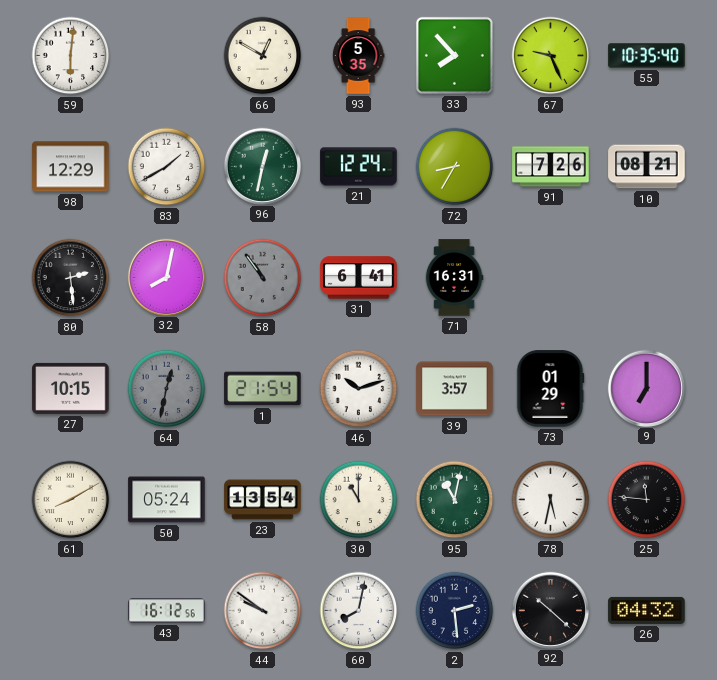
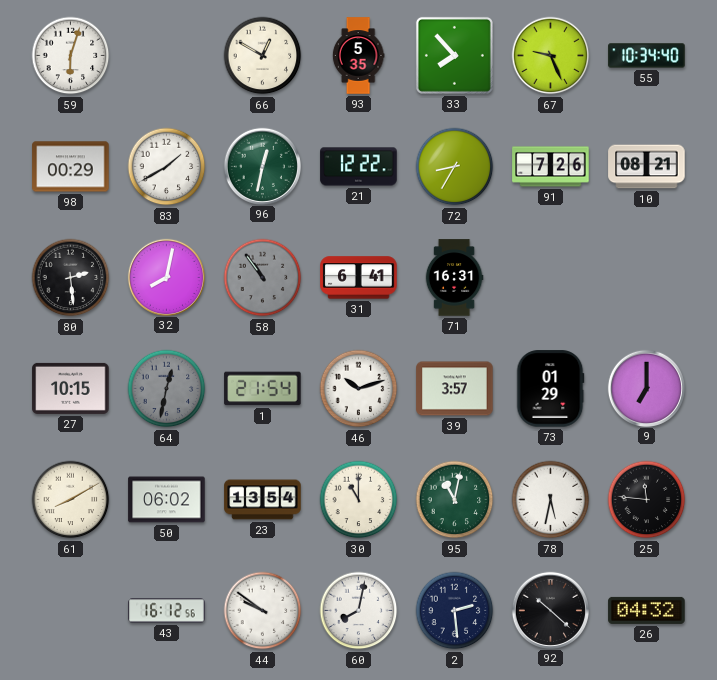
59: 6:01 -> 6:03
55: 10:35 -> 10:34
98: 12:29 -> 00:29
21: 12:24 -> 12:22
50: 05:24 -> 06:02
